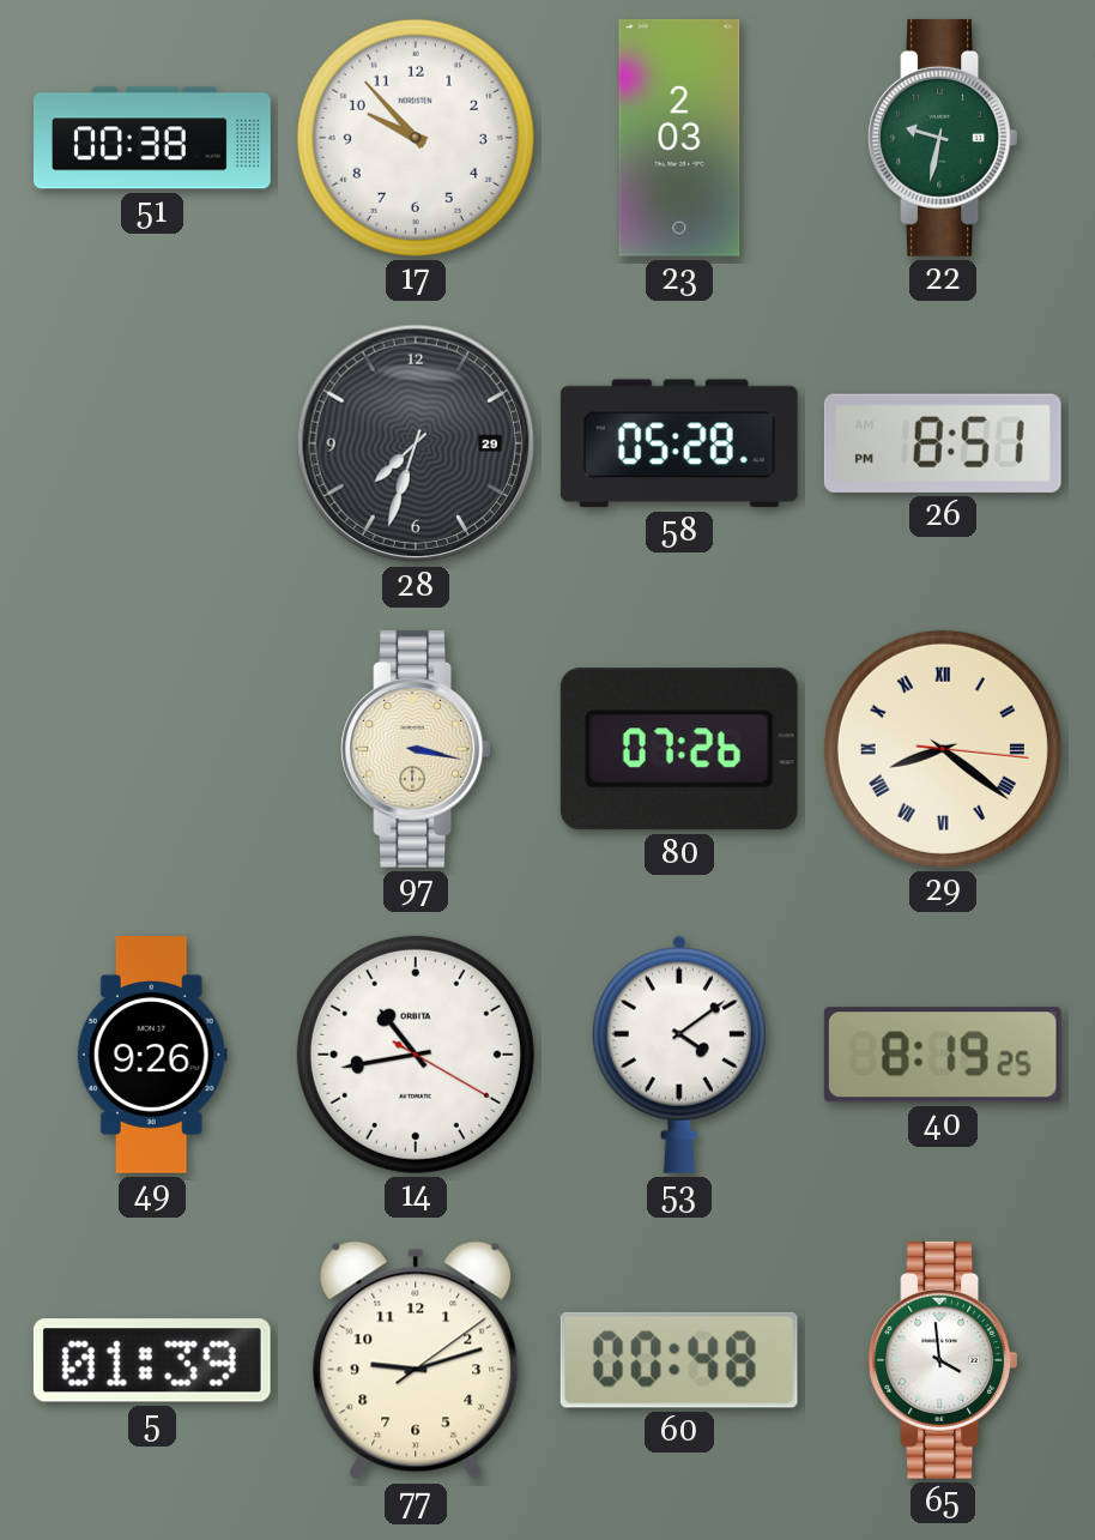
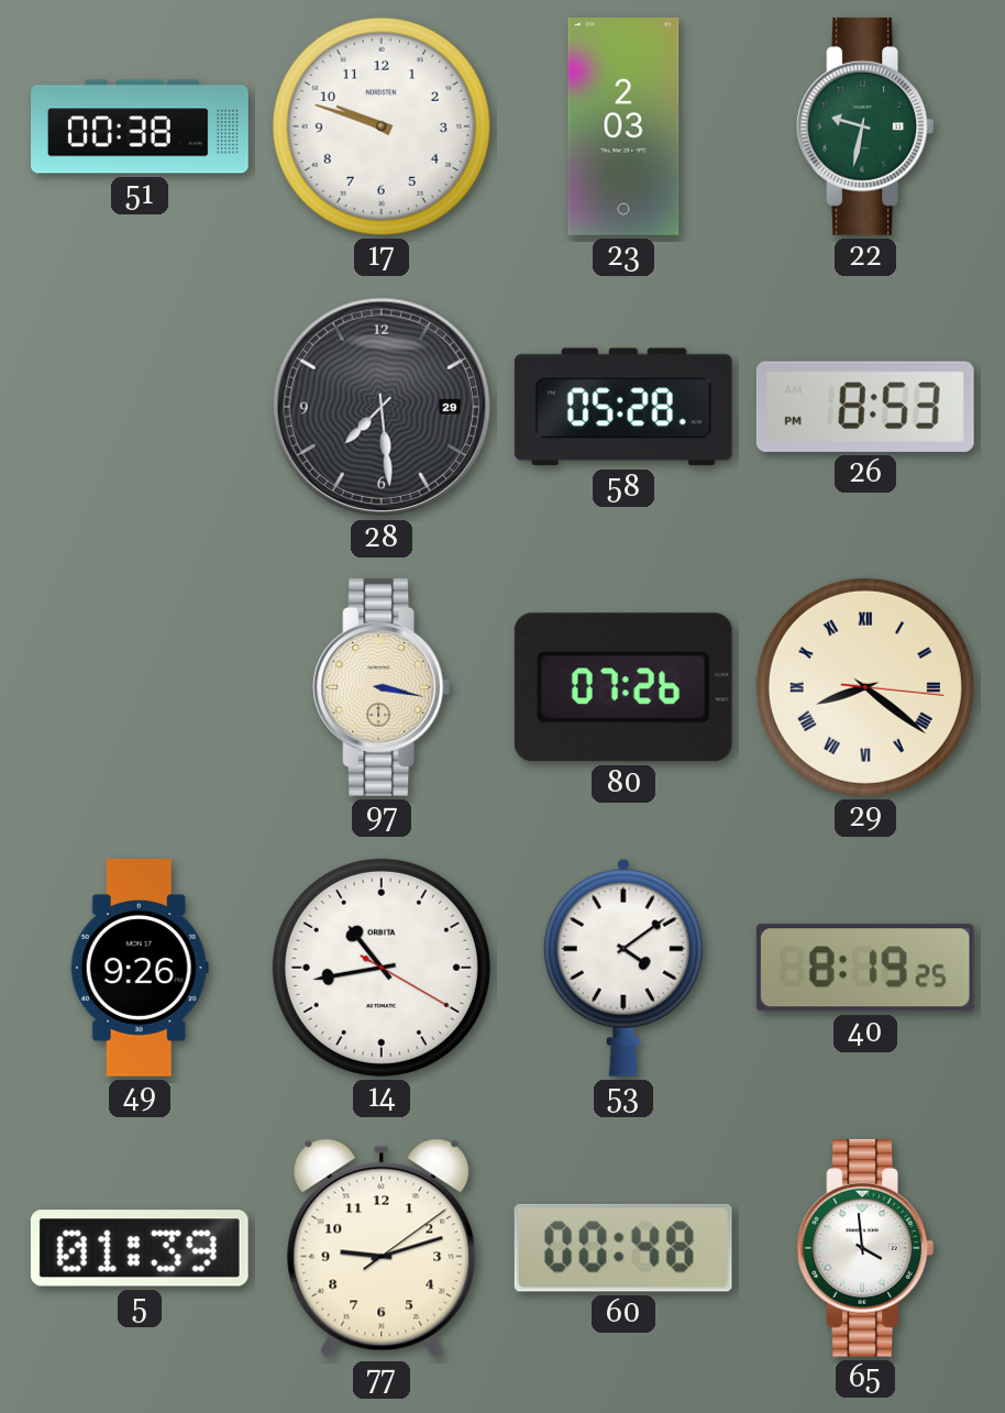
17: 9:53 -> 9:48
28: 7:33 -> 7:29
26: 8:51 -> 8:53
